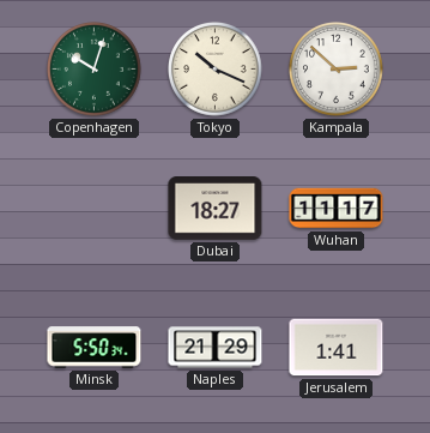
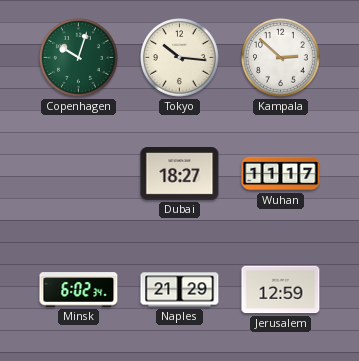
Tokyo: 10:19 -> 10:16
Minsk: 5:50 -> 6:02
Jerusalem: 1:41 -> 12:59
